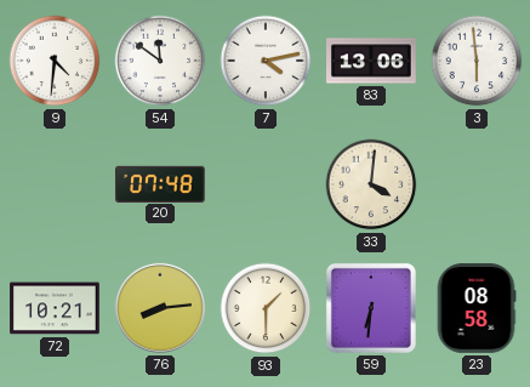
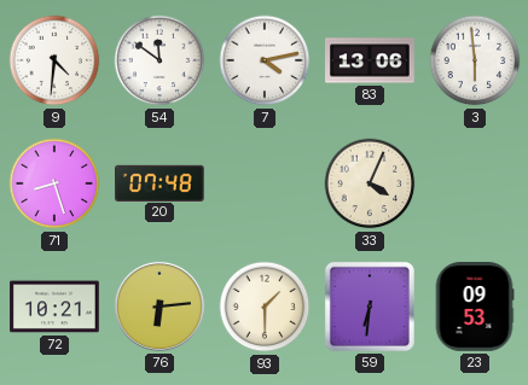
71: none -> 8:27
33: 4:01 -> 4:04
76: 8:14 -> 6:14
23: 08:58 -> 09:53
